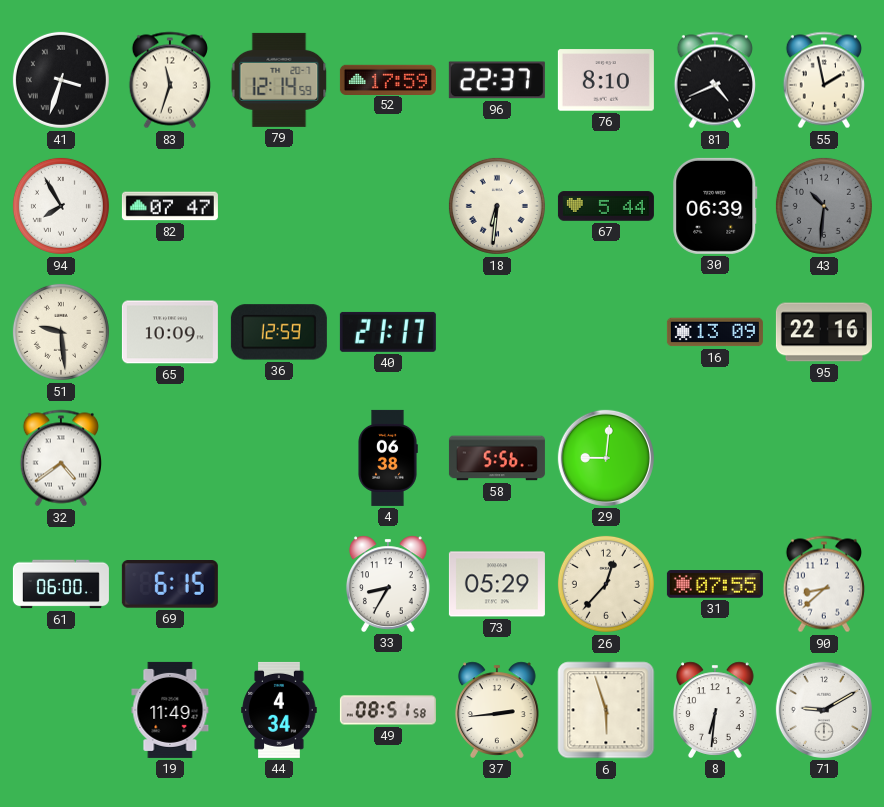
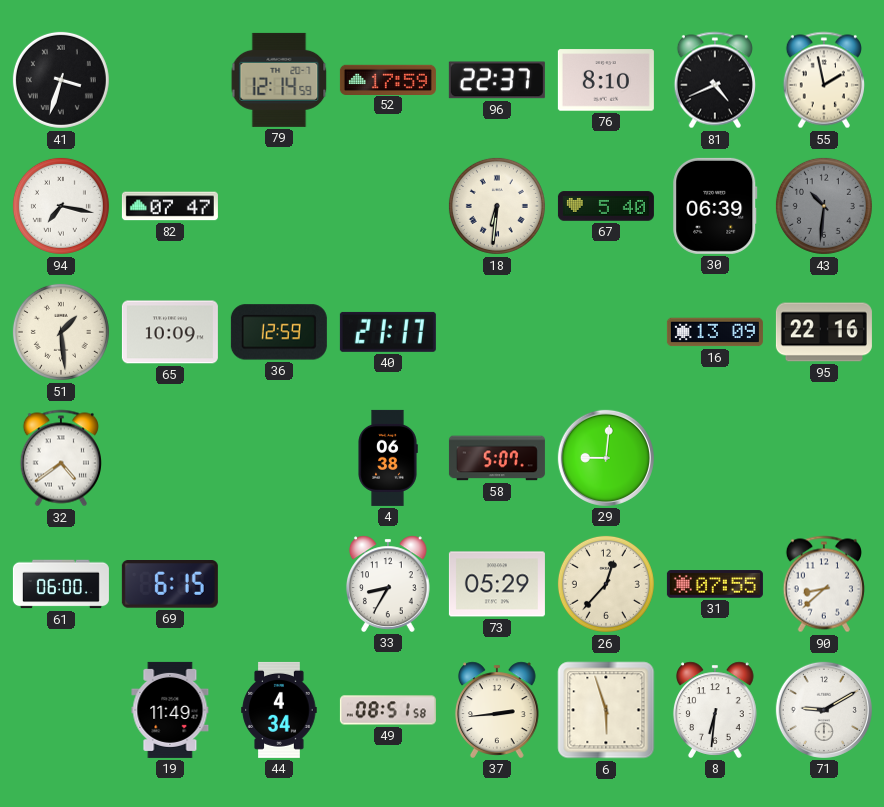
83: 11:33 -> none
94: 7:55 -> 7:17
67: 5:44 -> 5:40
51: 9:29 -> 1:29
58: 5:56 -> 5:07
